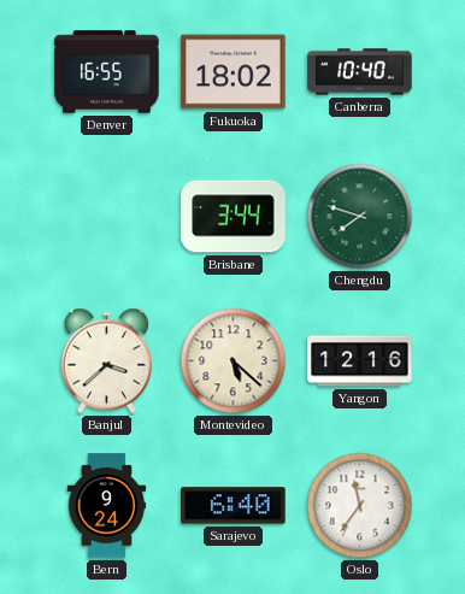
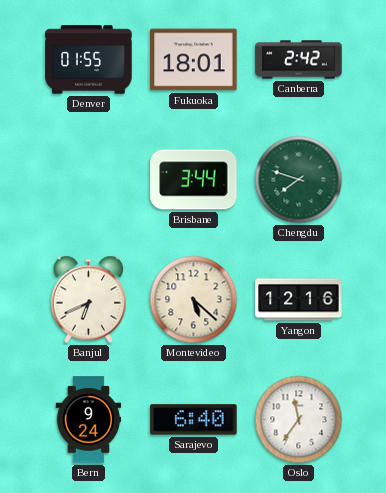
Denver: 16:55 -> 01:55
Fukuoka: 18:02 -> 18:01
Canberra: 10:40 -> 2:42
Banjul: 3:38 -> 6:41
